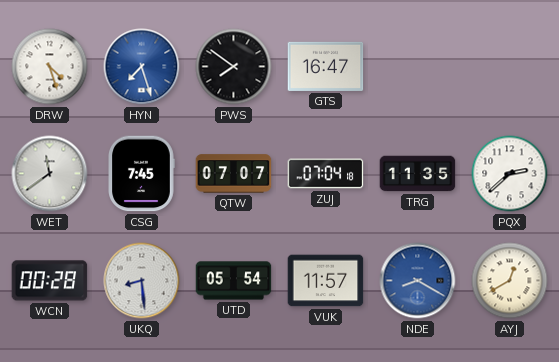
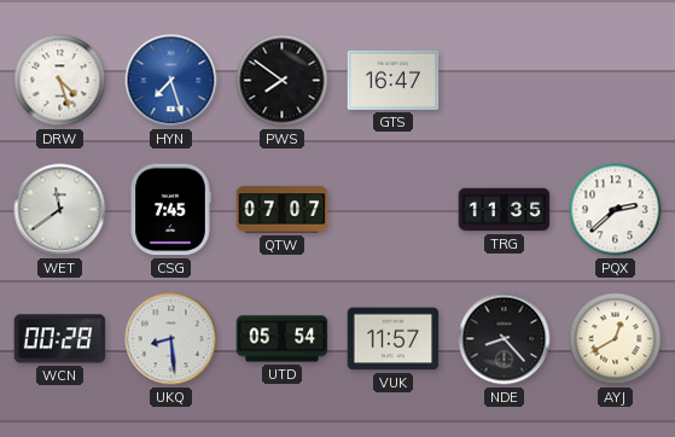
ZUJ: 07:04 -> none
NDE: 8:20 -> 8:23
NDE dial: blue -> black
